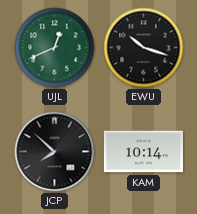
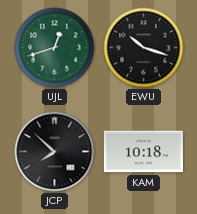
UJL: 12:41 -> 12:42
KAM: 10:14 -> 10:18
